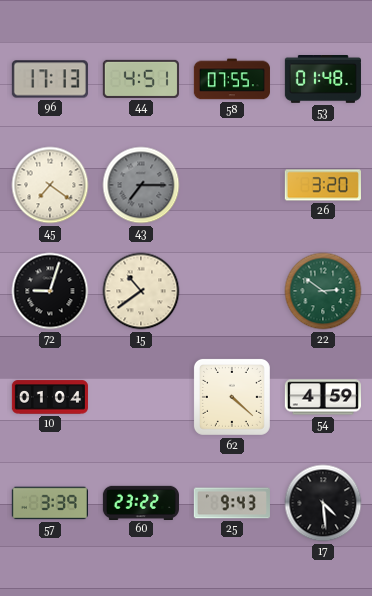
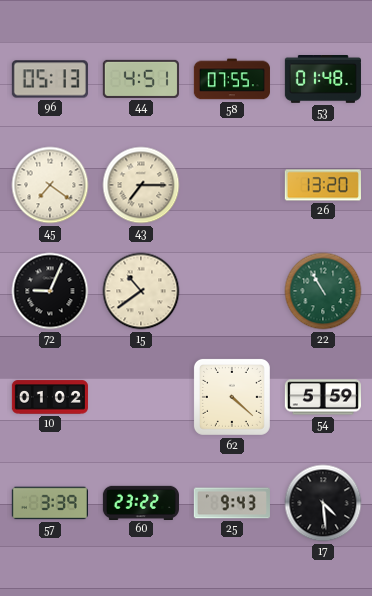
96: 17:13 -> 05:13
43 dial: grey -> cream
26: 3:20 -> 13:20
72: 9:03 -> 9:04
22: 2:51 -> 10:55
10: 01:04 -> 01:02
54: 4:59 -> 5:59
